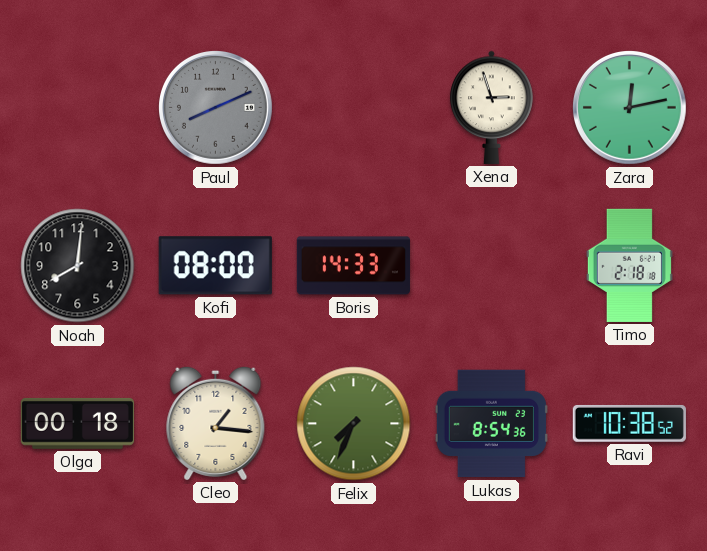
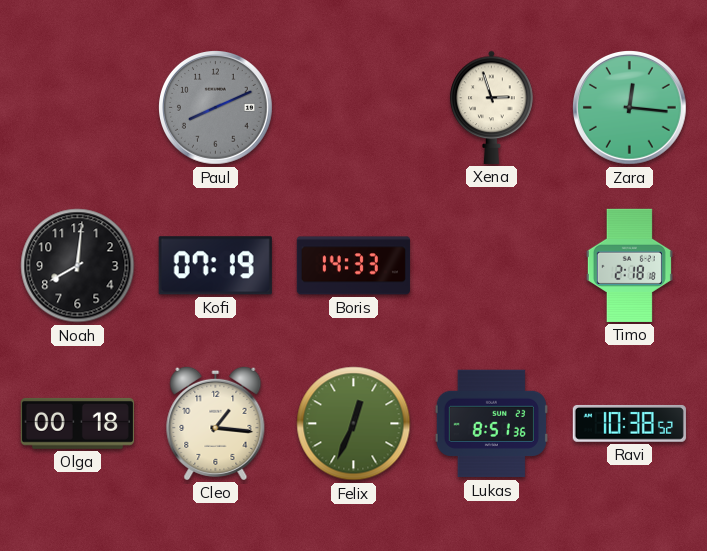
Zara: 12:13 -> 12:16
Kofi: 08:00 -> 07:19
Felix: 7:34 -> 12:34
Lukas: 8:54 -> 8:51
